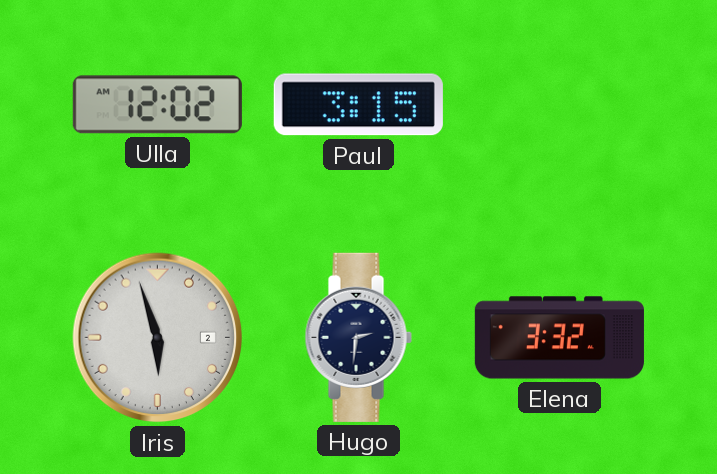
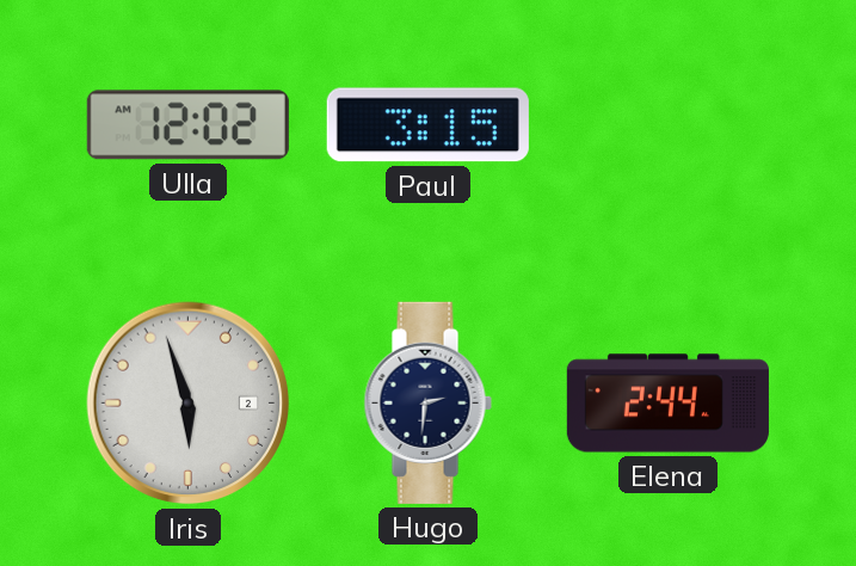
Elena: 3:32 -> 2:44
